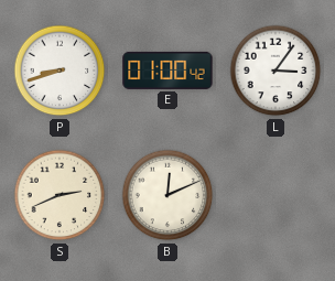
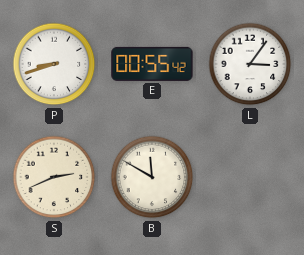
E: 01:00 -> 00:55
B: 12:11 -> 11:50
